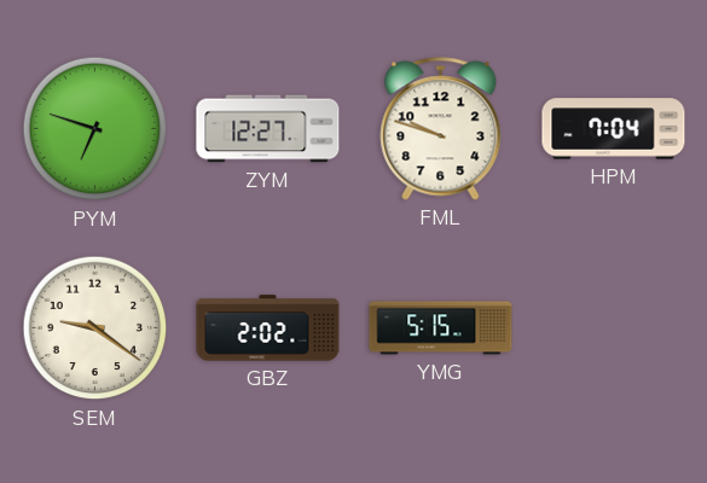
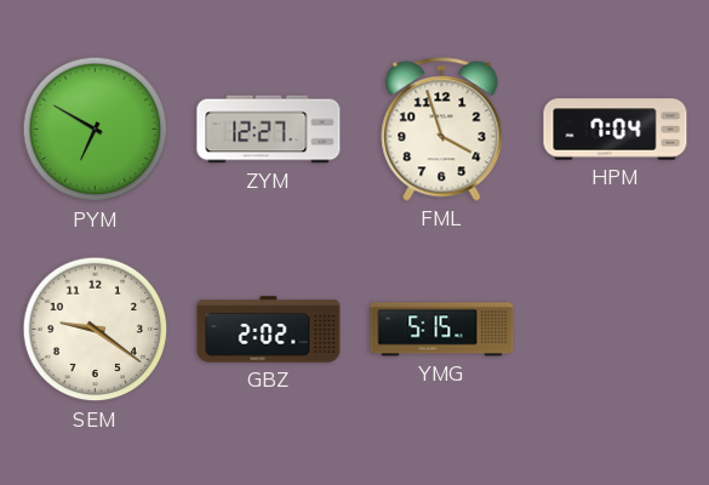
PYM: 6:48 -> 6:50
FML: 9:48 -> 3:57
